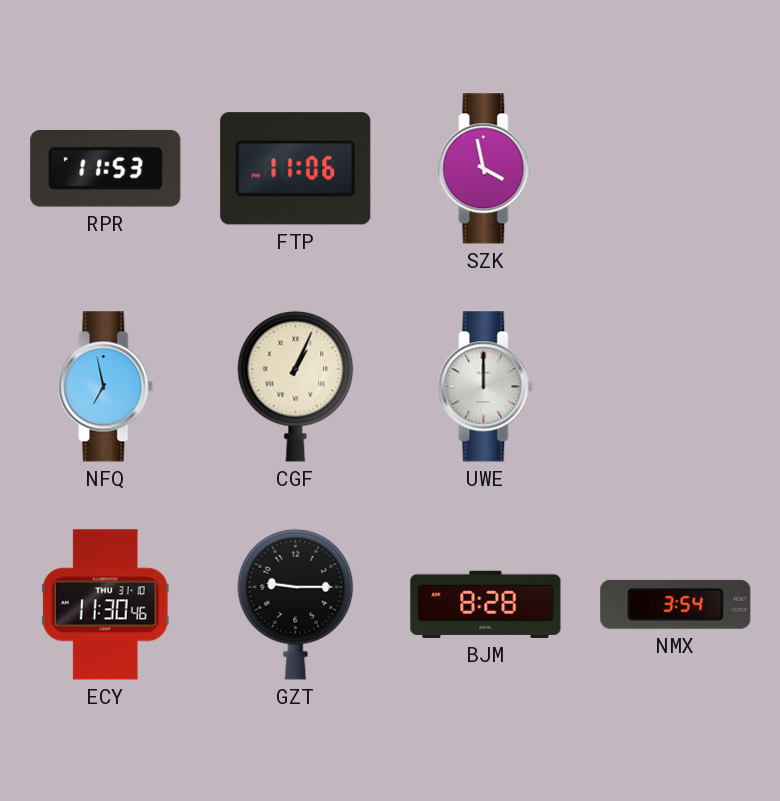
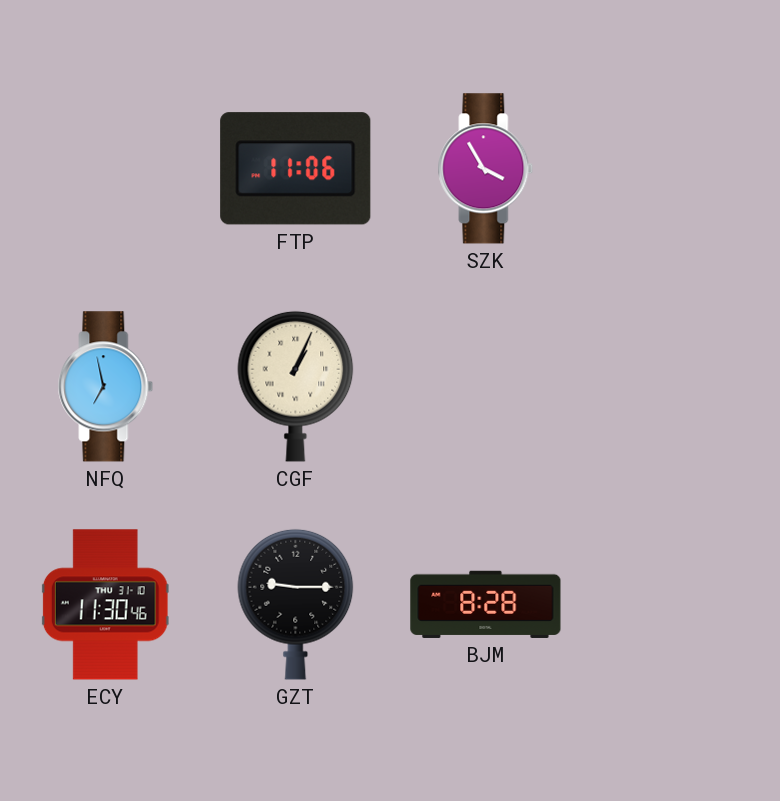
RPR: 11:53 -> none
SZK: 3:58 -> 3:55
UWE: 12:00 -> none
NMX: 3:54 -> none
